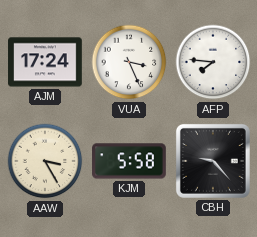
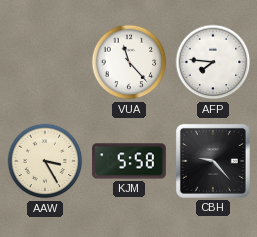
AJM: 17:24 -> none
VUA: 3:26 -> 11:23
